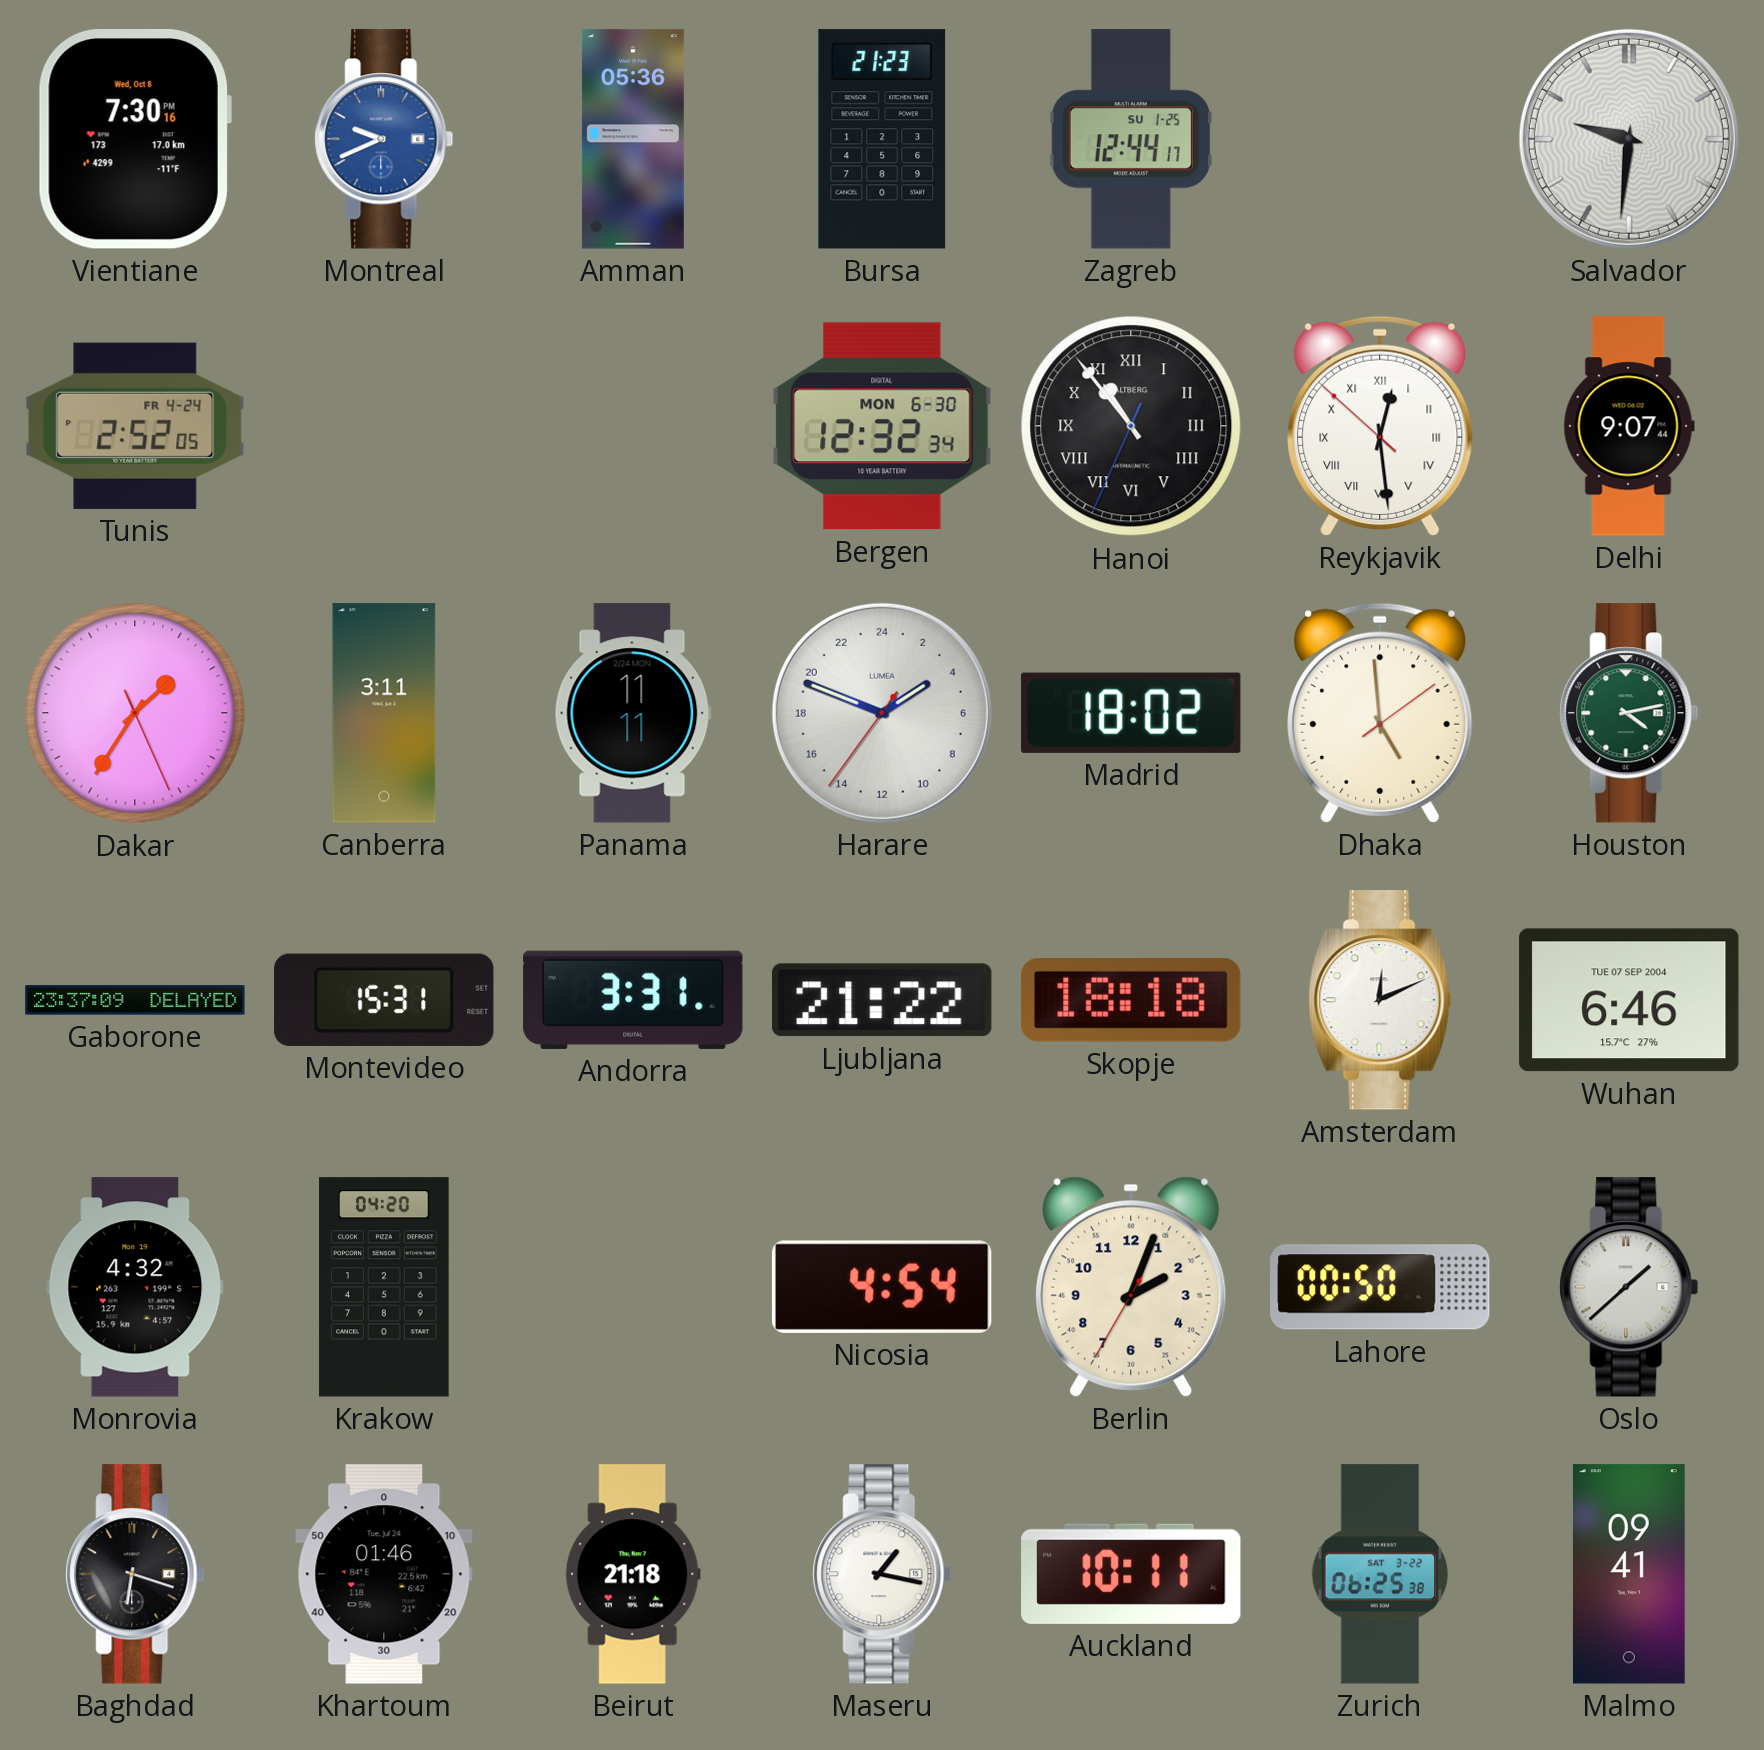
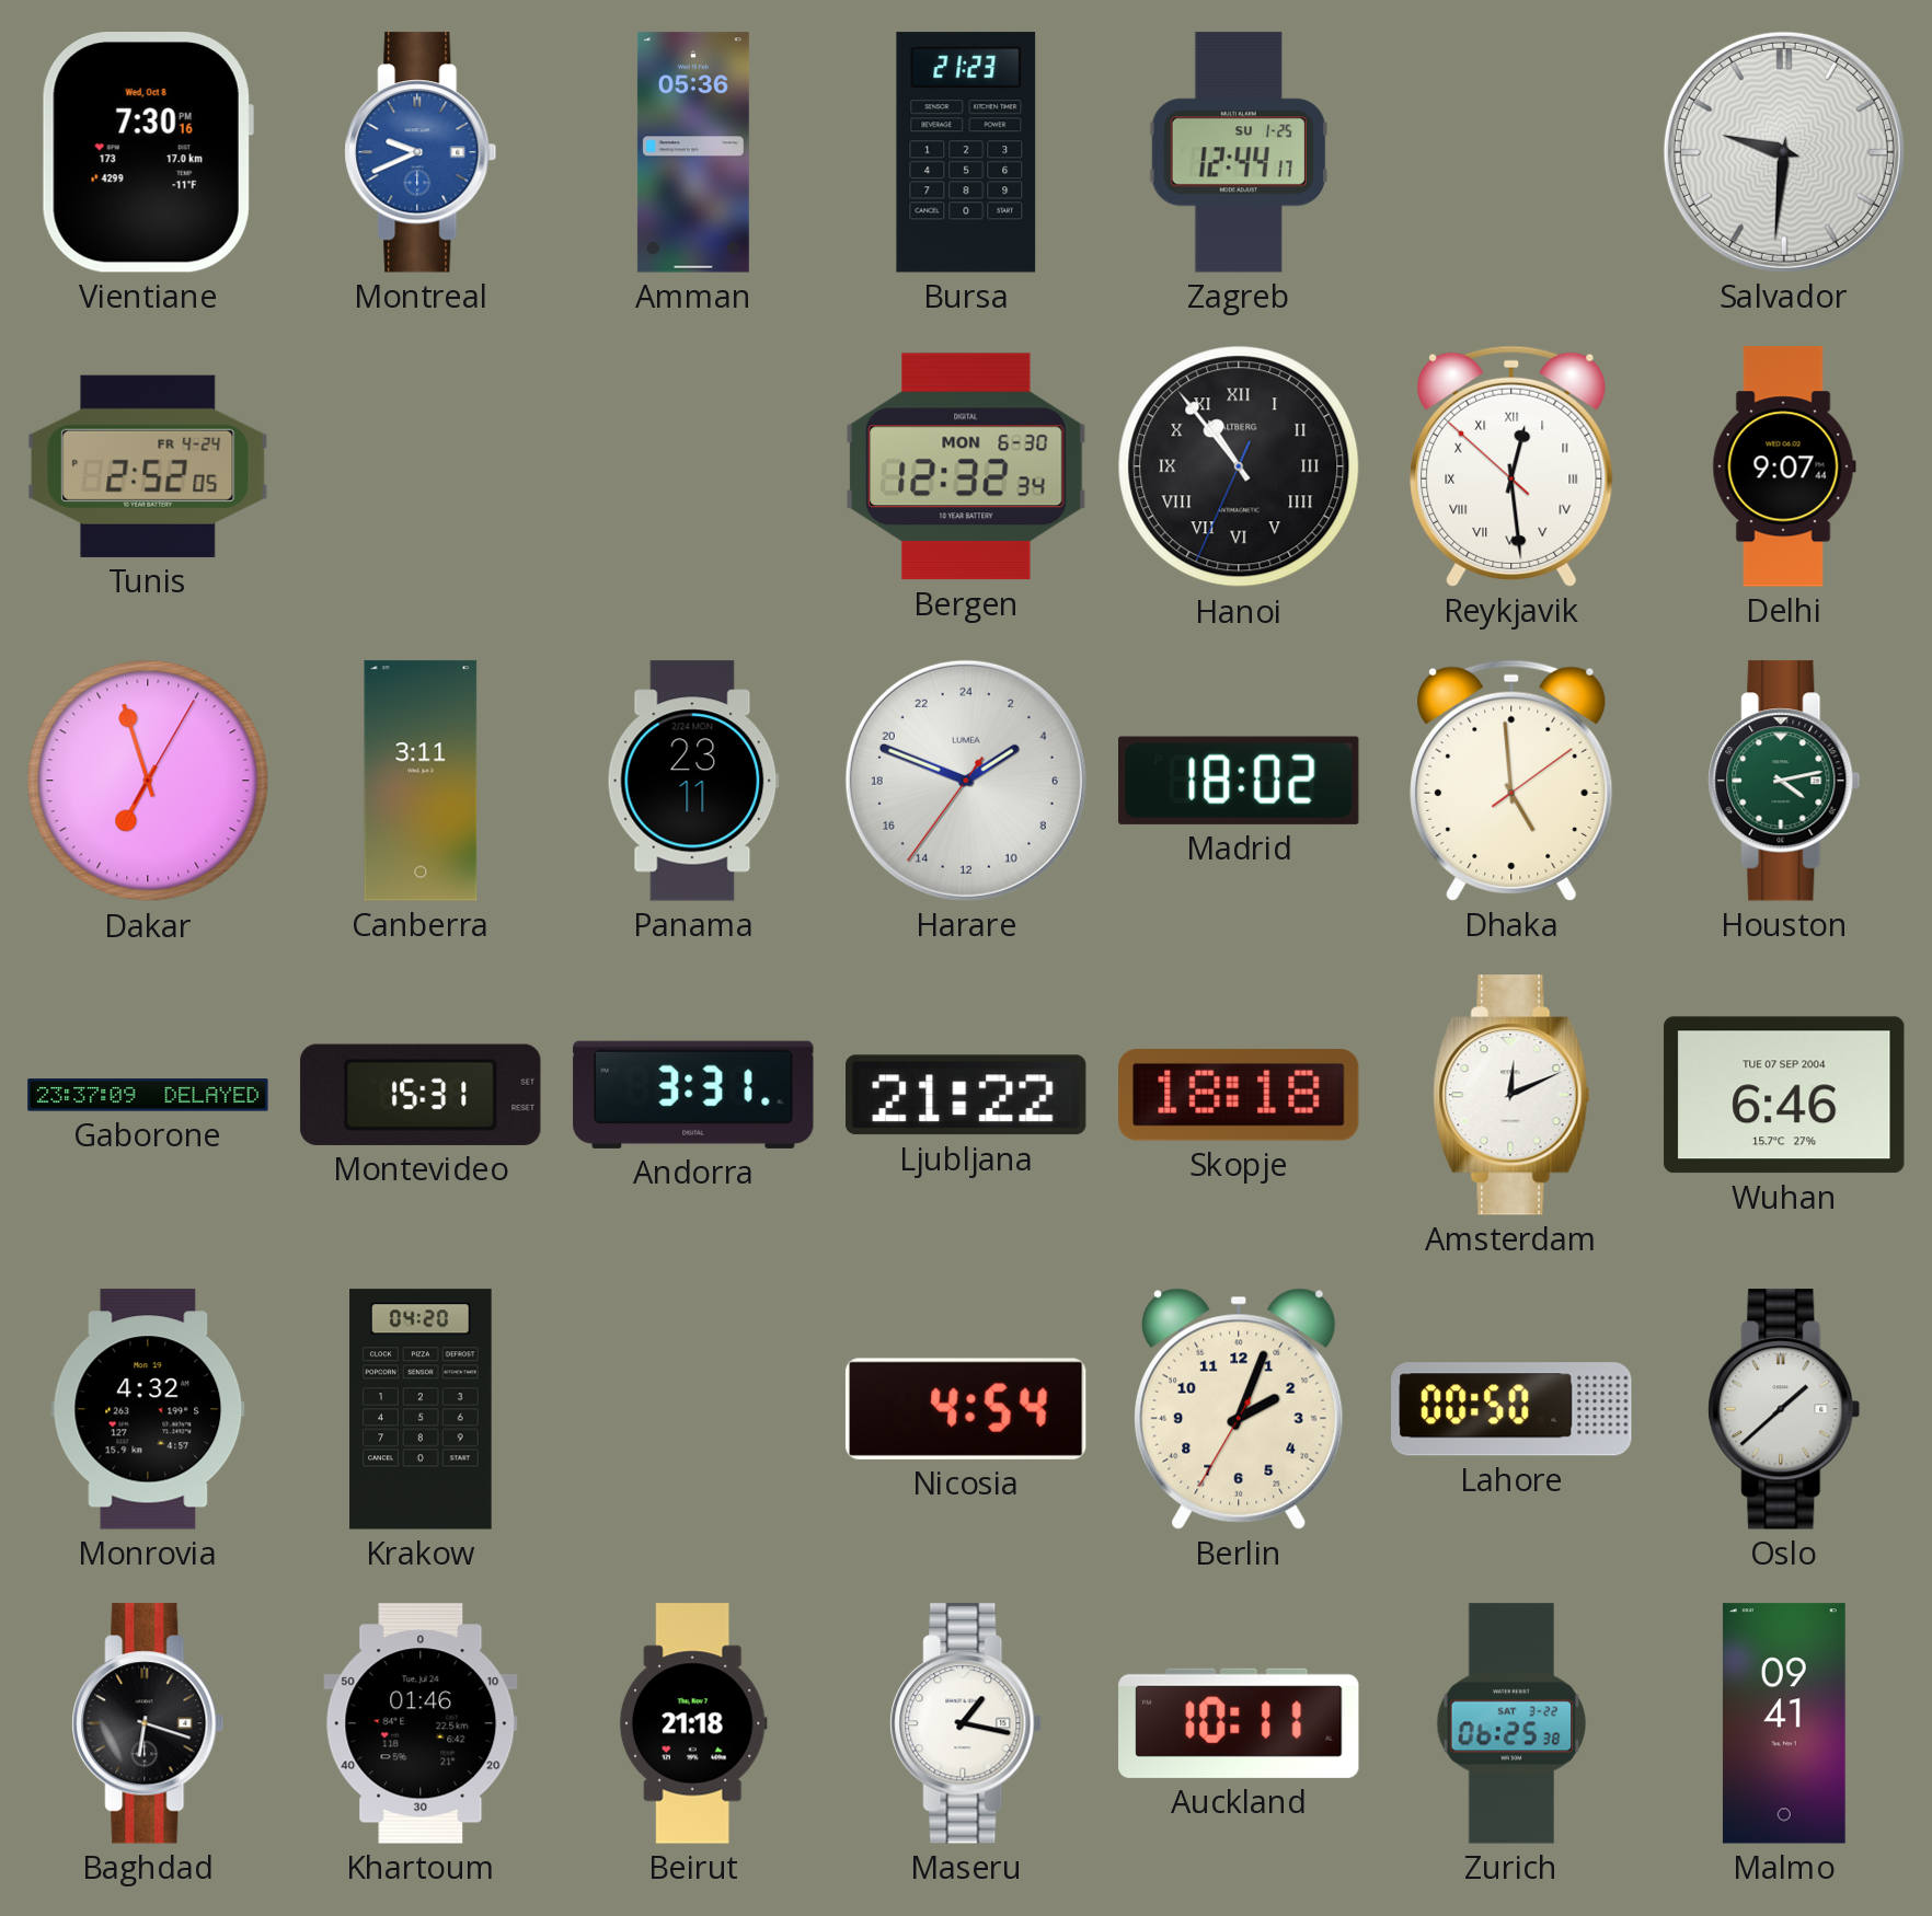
Dakar: 1:35 -> 6:57
Panama: 11:11 -> 23:11
